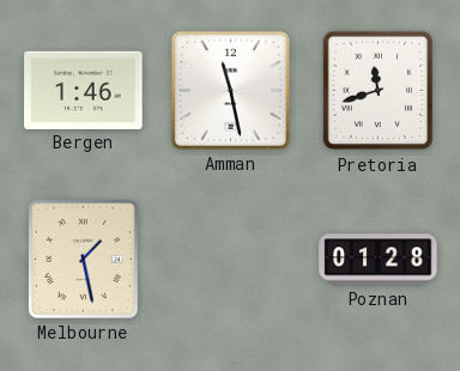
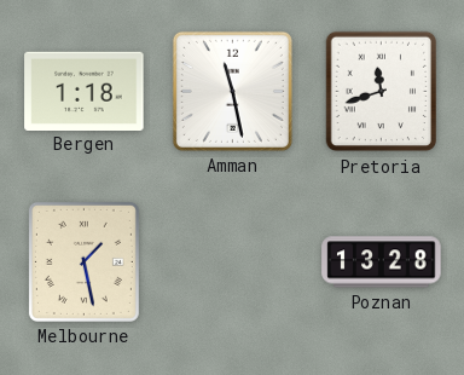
Bergen: 1:46 -> 1:18
Poznan: 01:28 -> 13:28
